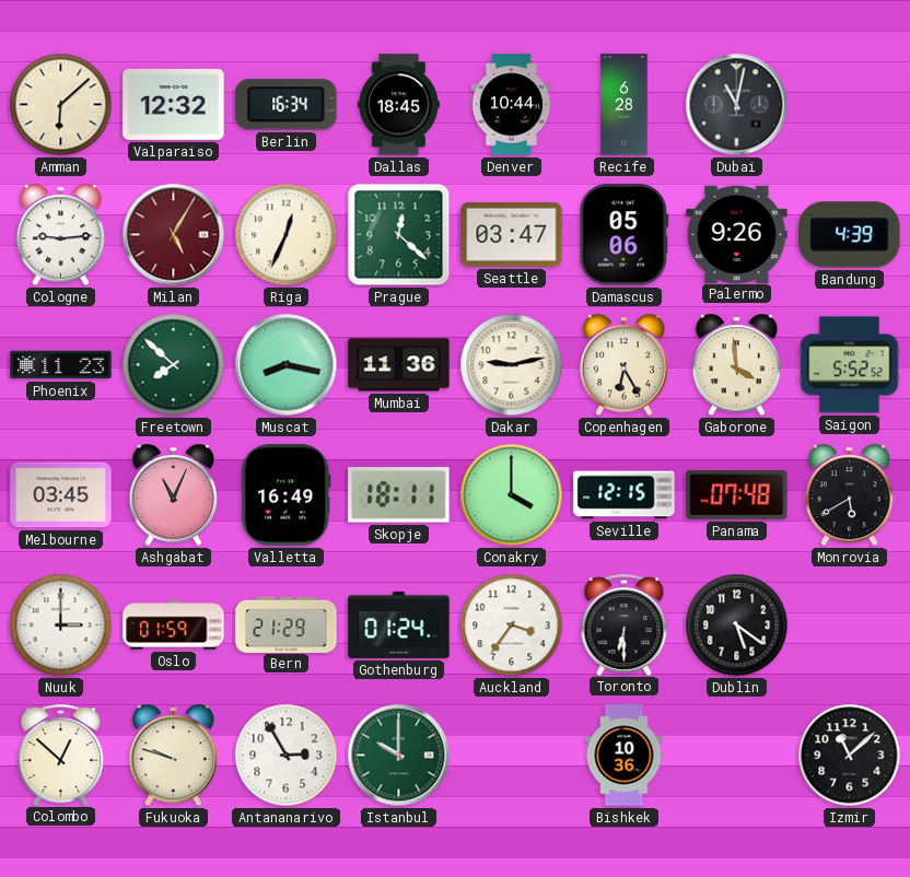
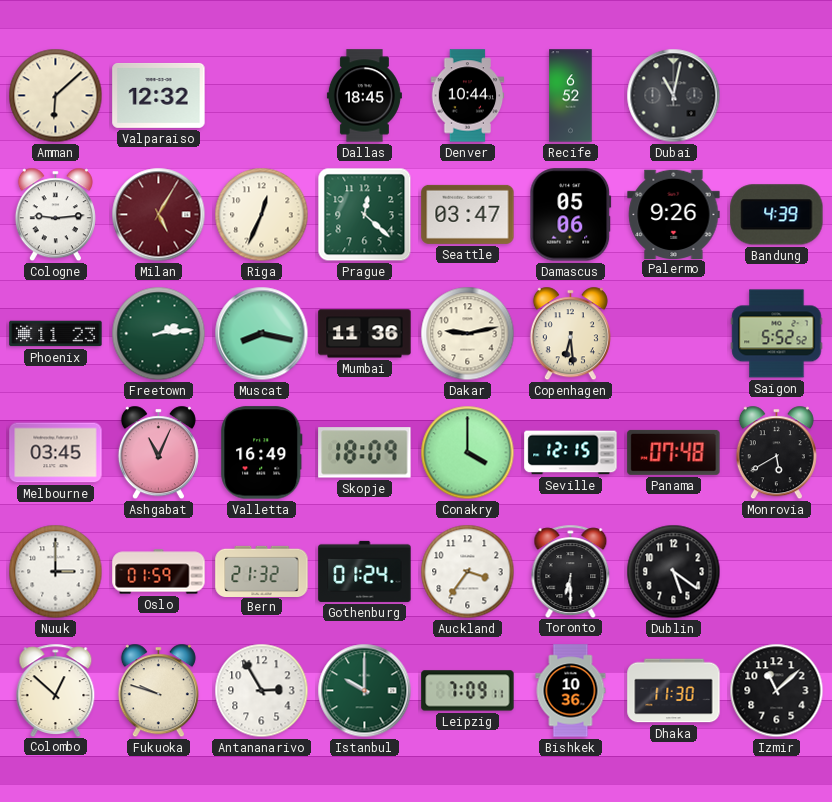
Berlin: 16:34 -> none
Recife: 6:28 -> 6:52
Freetown: 7:52 -> 2:14
Copenhagen: 6:25 -> 6:29
Gaborone: 3:59 -> none
Skopje: 18:11 -> 18:09
Bern: 21:29 -> 21:32
Leipzig: none -> 7:09
Dhaka: none -> 11:30
